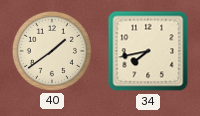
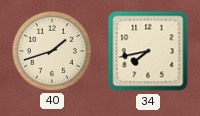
40: 1:39 -> 1:42
